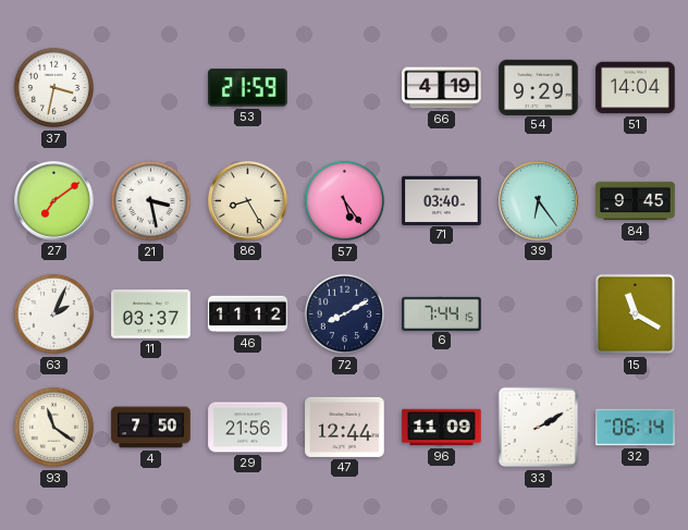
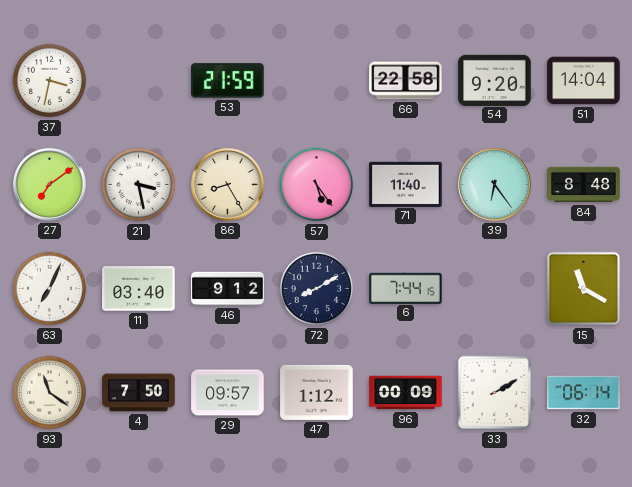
66: 4:19 -> 22:58
54: 9:29 -> 9:20
71: 03:40 -> 11:40
84: 9:45 -> 8:48
63: 2:04 -> 7:04
11: 03:37 -> 03:40
46: 11:12 -> 9:12
29: 21:56 -> 09:57
47: 12:44 -> 1:12
96: 11:09 -> 00:09
